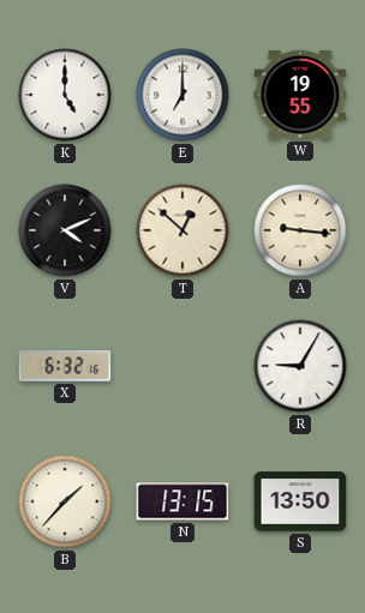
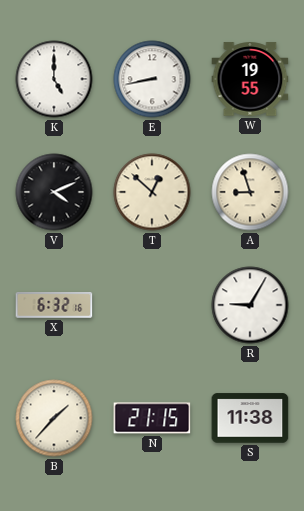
E: 7:00 -> 8:43
A: 9:16 -> 8:57
N: 13:15 -> 21:15
S: 13:50 -> 11:38
